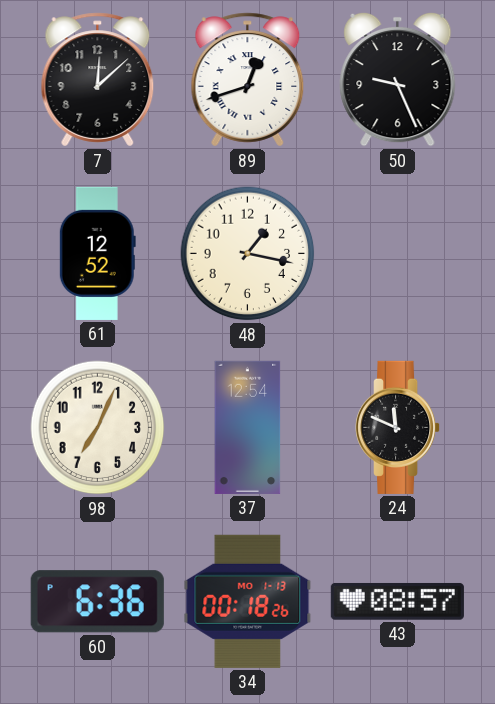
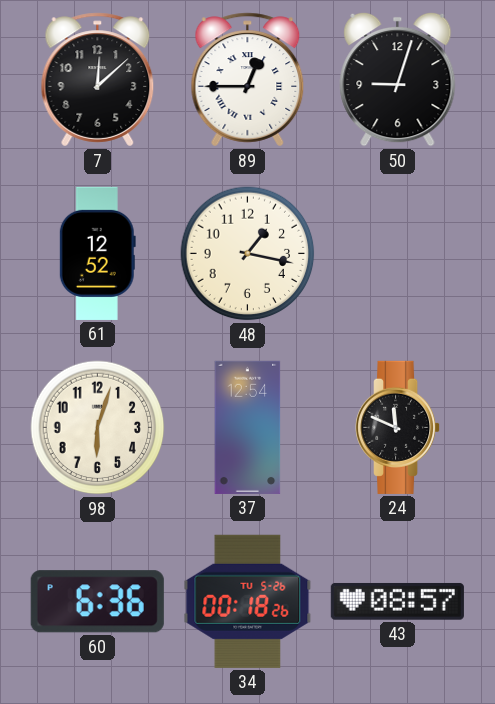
89: 12:42 -> 12:45
50: 9:26 -> 9:03
98: 7:04 -> 6:03
34 date: MO 1-13 -> TU 5-26
